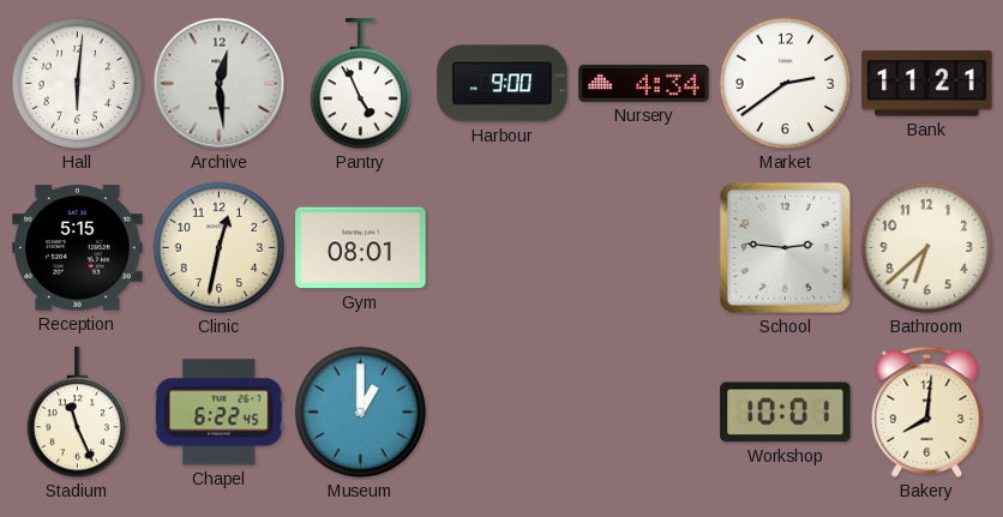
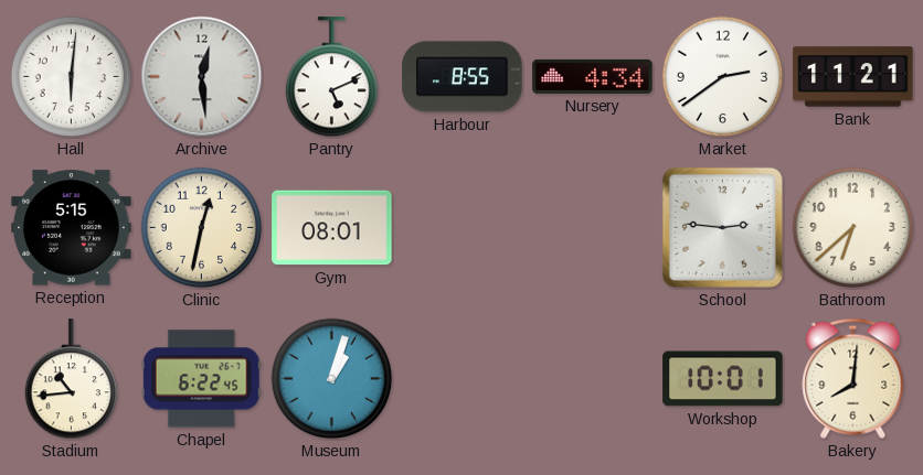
Pantry: 4:56 -> 5:11
Harbour: 9:00 -> 8:55
Stadium: 11:26 -> 10:44
Museum: 1:00 -> 1:03
